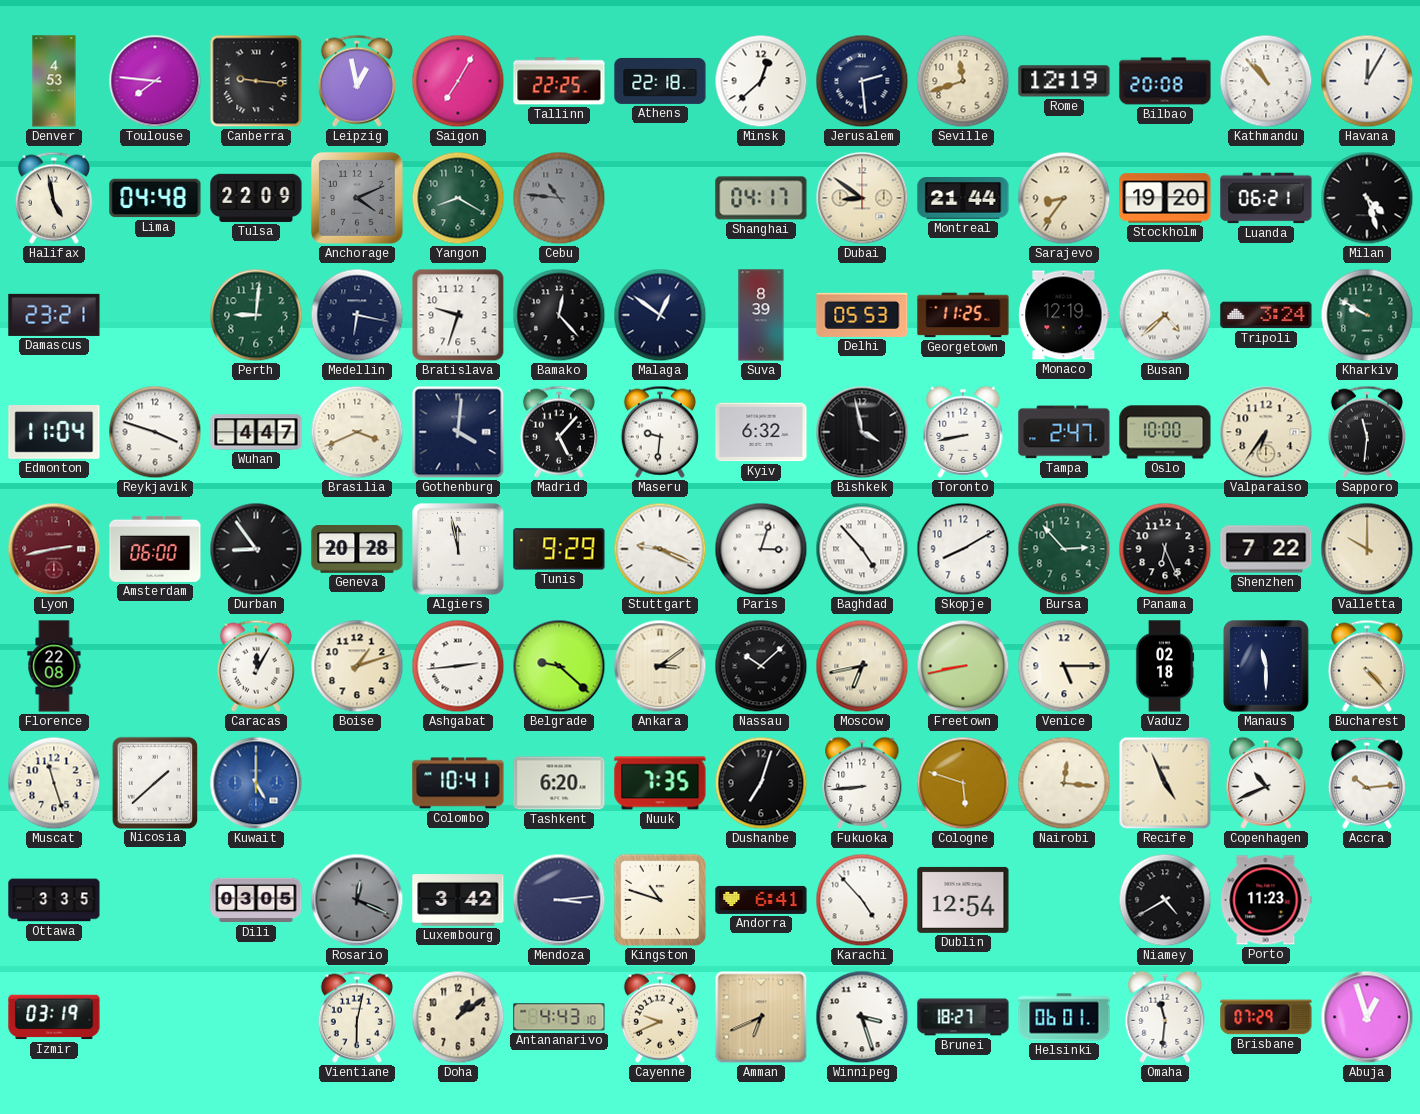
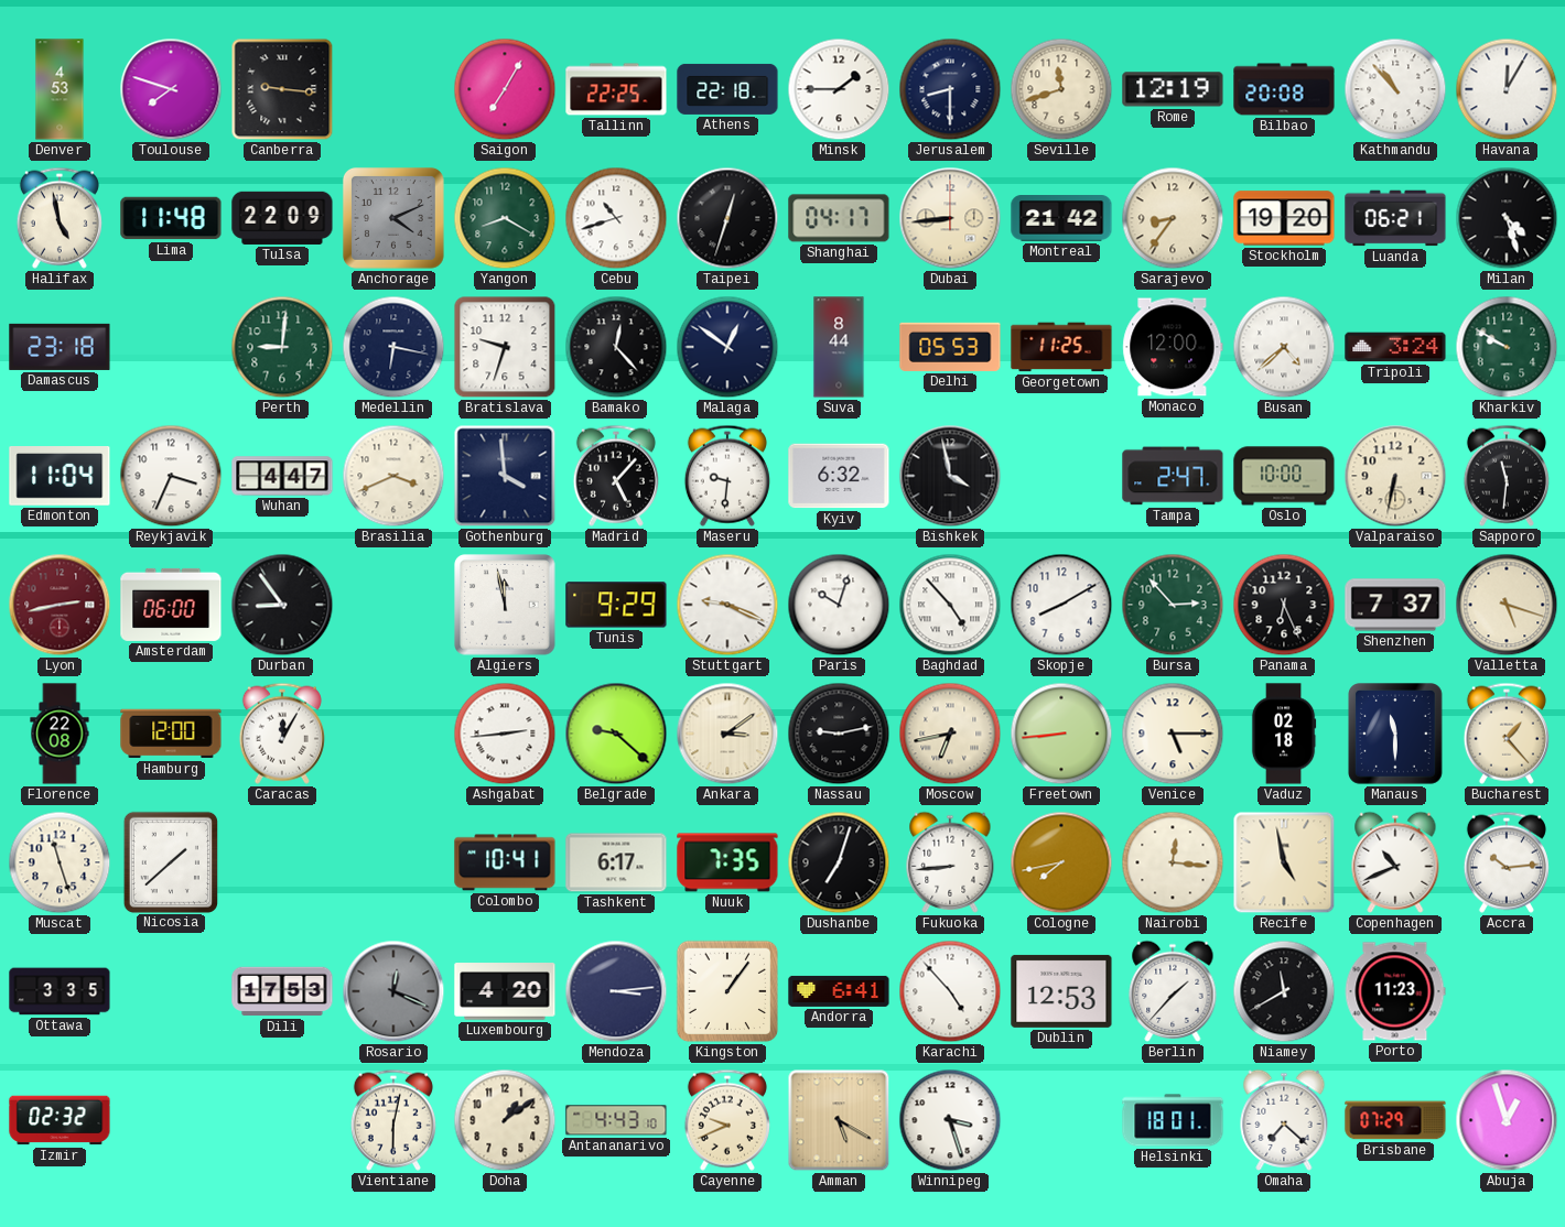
Toulouse: 7:46 -> 7:48
Leipzig: 12:58 -> none
Minsk: 12:38 -> 1:45
Jerusalem: 2:29 -> 8:30
Lima: 04:48 -> 11:48
Cebu: 10:46 -> 10:42
Cebu dial: grey -> white
Taipei: none -> 12:33
Dubai: 8:51 -> 8:44
Montreal: 21:44 -> 21:42
Damascus: 23:21 -> 23:18
Suva: 8:39 -> 8:44
Monaco: 12:19 -> 12:00
Reykjavik: 3:48 -> 3:34
Gothenburg: 4:01 -> 3:59
Toronto: 8:43 -> none
Valparaiso: 6:36 -> 6:32
Geneva: 20:28 -> none
Paris: 3:03 -> 10:03
Shenzhen: 7:22 -> 7:37
Valletta: 10:00 -> 5:18
Hamburg: none -> 12:00
Boise: 1:12 -> none
Nassau: 10:08 -> 9:13
Freetown: 8:43 -> 8:44
Bucharest: 4:23 -> 1:23
Kuwait: 5:00 -> none
Tashkent: 6:20 -> 6:17
Cologne: 5:48 -> 7:43
Recife: 4:56 -> 4:58
Dili: 03:05 -> 17:53
Luxembourg: 3:42 -> 4:20
Kingston: 10:48 -> 1:06
Dublin: 12:54 -> 12:53
Berlin: none -> 1:37
Niamey: 4:40 -> 11:40
Izmir: 03:19 -> 02:32
Amman: 6:41 -> 5:20
Brunei: 18:27 -> none
Helsinki: 06:01 -> 18:01
Omaha: 11:31 -> 7:22
